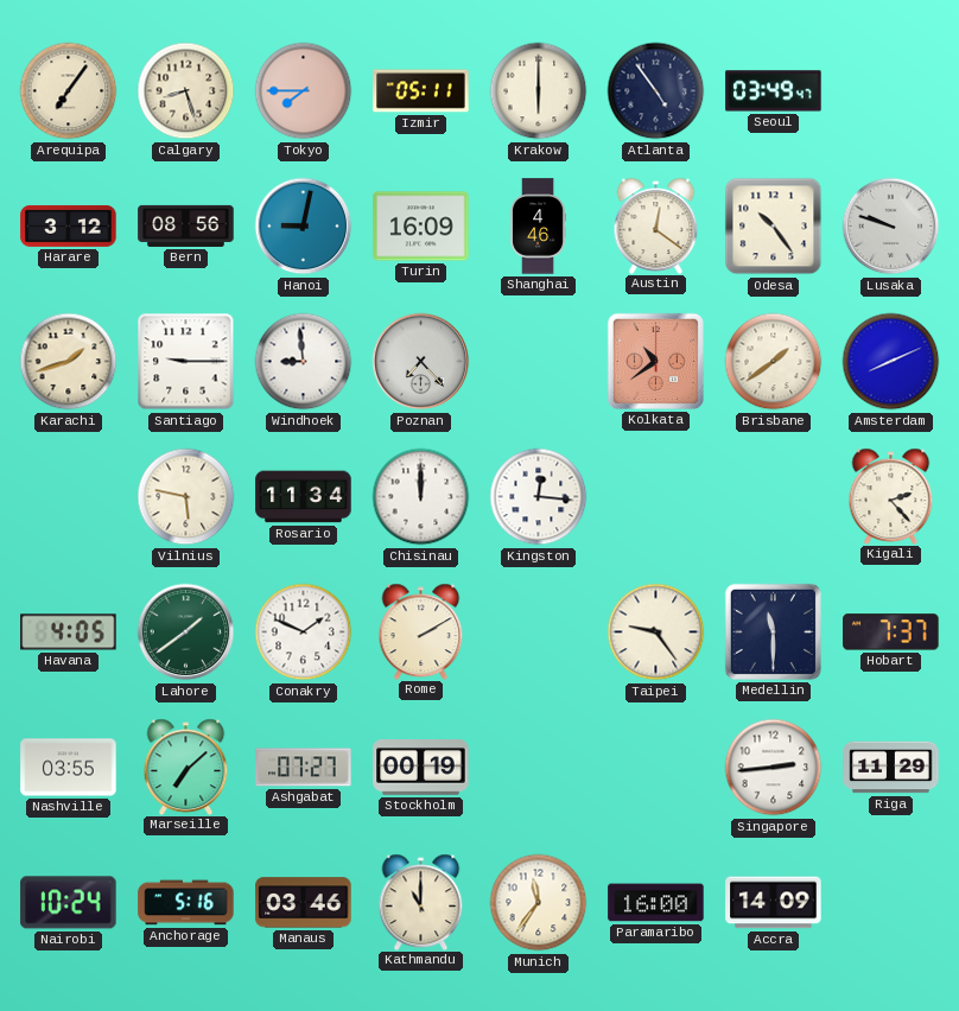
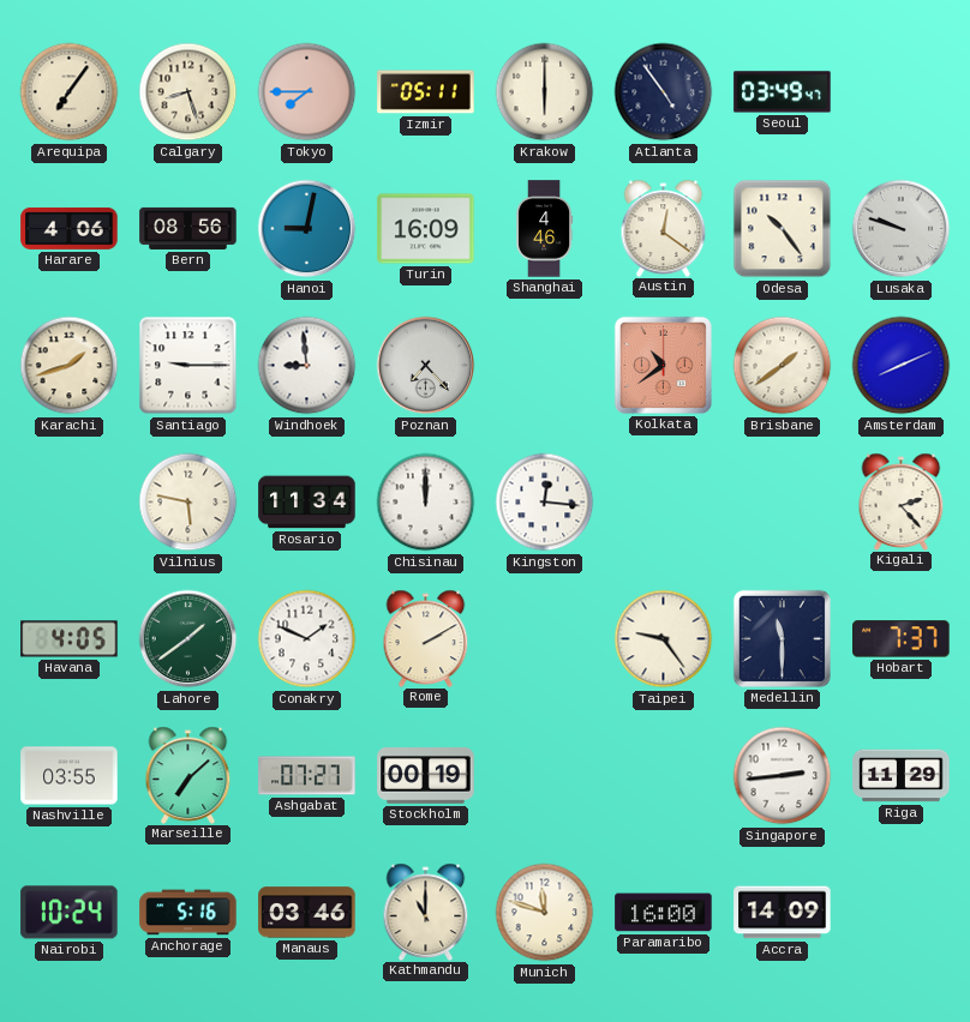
Harare: 3:12 -> 4:06
Munich: 11:36 -> 11:48
